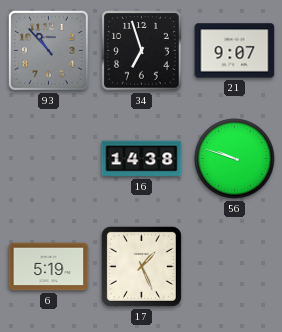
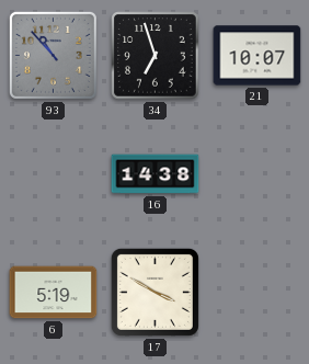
21: 9:07 -> 10:07
56: 9:48 -> none
17: 1:26 -> 3:50
